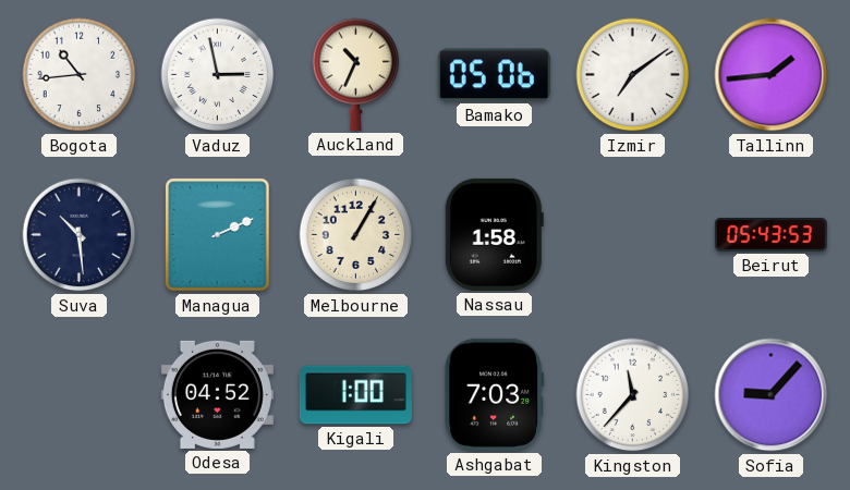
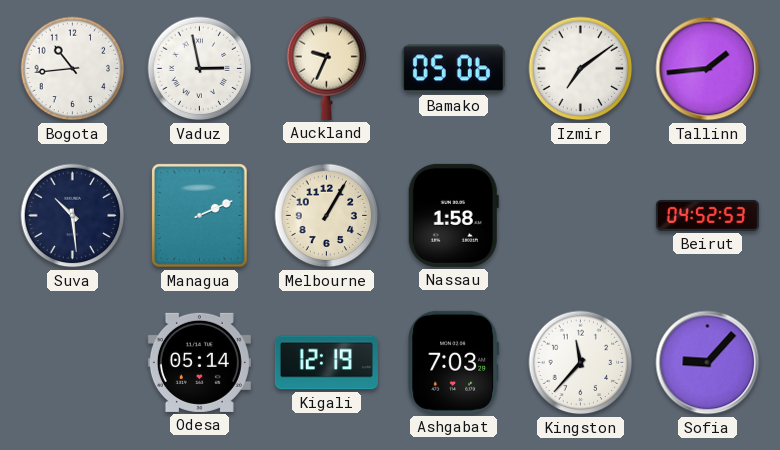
Auckland: 10:34 -> 9:34
Beirut: 05:43 -> 04:52
Odesa: 04:52 -> 05:14
Kigali: 1:00 -> 12:19
